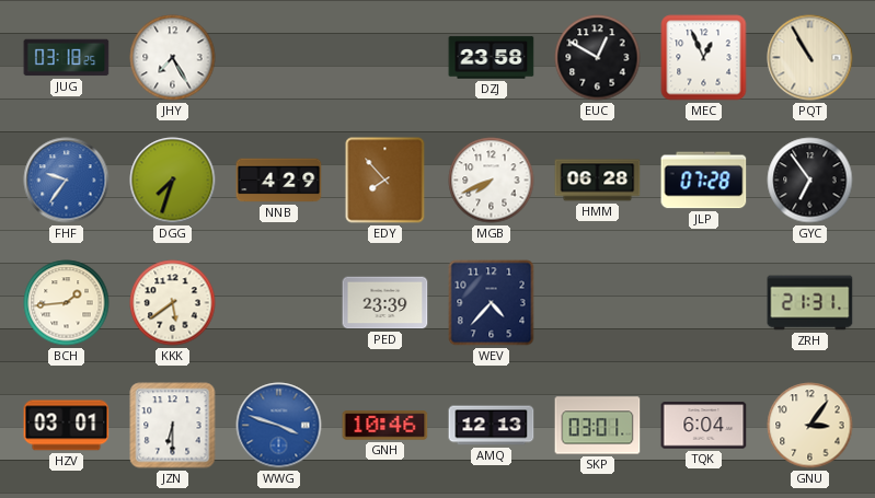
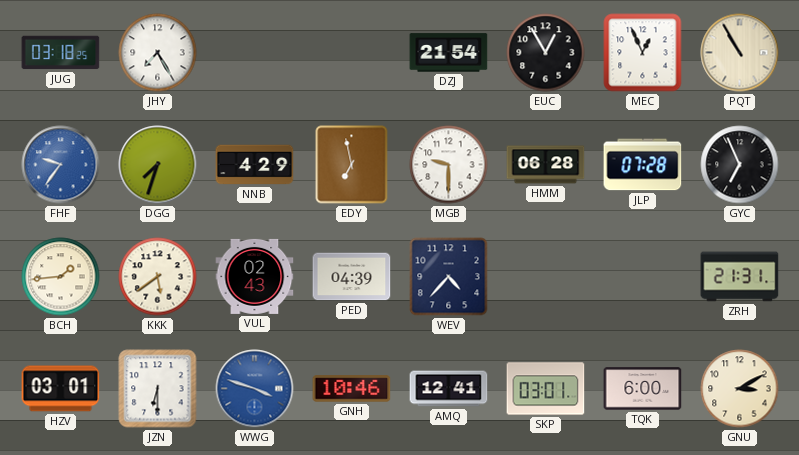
DZJ: 23:58 -> 21:54
EUC: 12:50 -> 12:55
EDY: 7:53 -> 6:58
MGB: 7:41 -> 9:30
GYC: 6:54 -> 6:56
VUL: none -> 02:43
PED: 23:39 -> 04:39
AMQ: 12:13 -> 12:41
TQK: 6:04 -> 6:00
GNU: 3:06 -> 3:10
